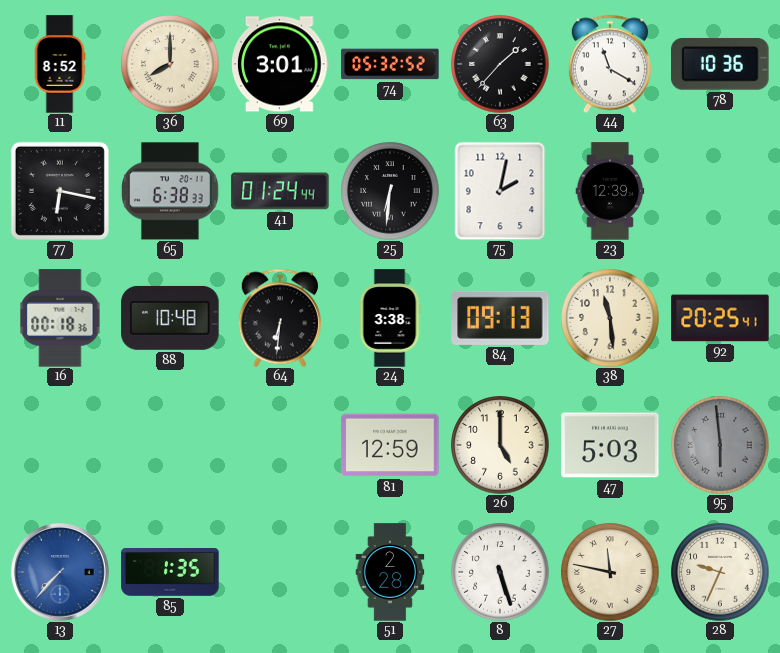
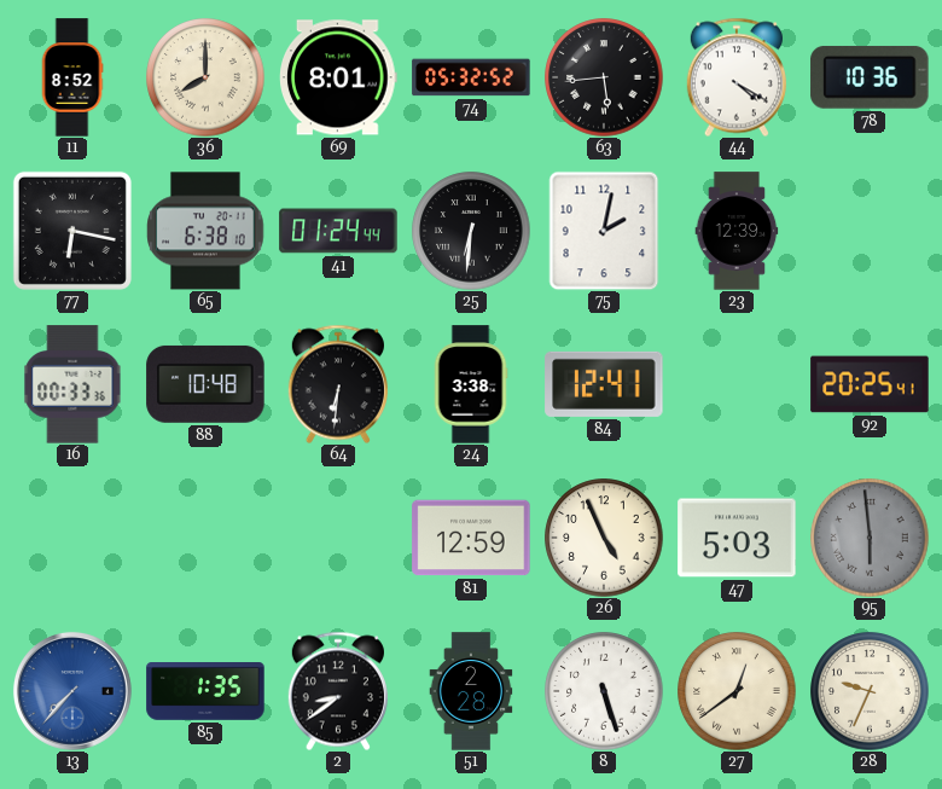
69: 3:01 -> 8:01
63: 1:37 -> 5:44
44: 11:20 -> 4:20
65: 6:38:33 -> 6:38:10
16: 00:18 -> 00:33
84: 09:13 -> 12:41
38: 11:29 -> none
26: 5:00 -> 4:56
2: none -> 8:39
27: 11:47 -> 12:39
